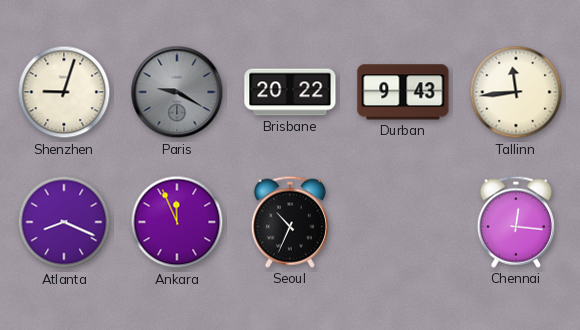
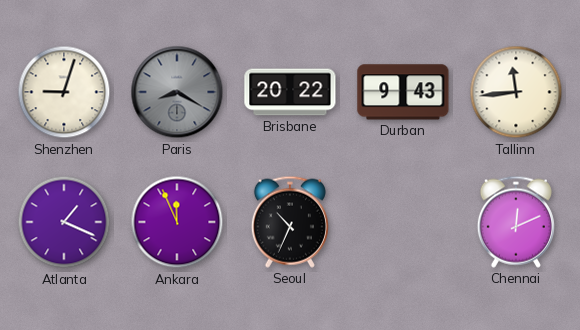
Paris: 9:20 -> 8:20
Atlanta: 8:19 -> 1:19
Chennai: 12:16 -> 12:11
